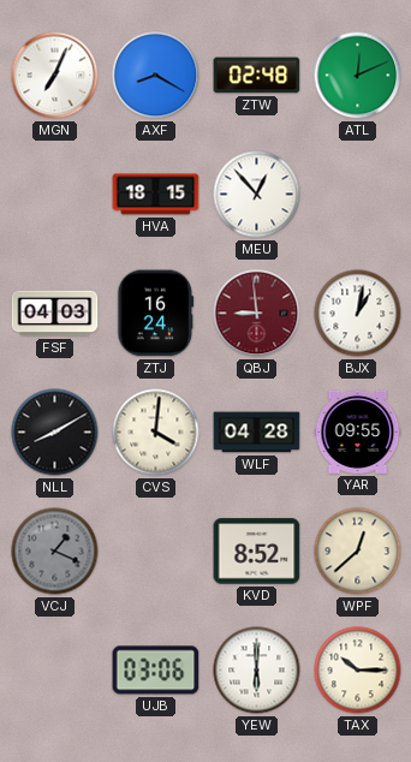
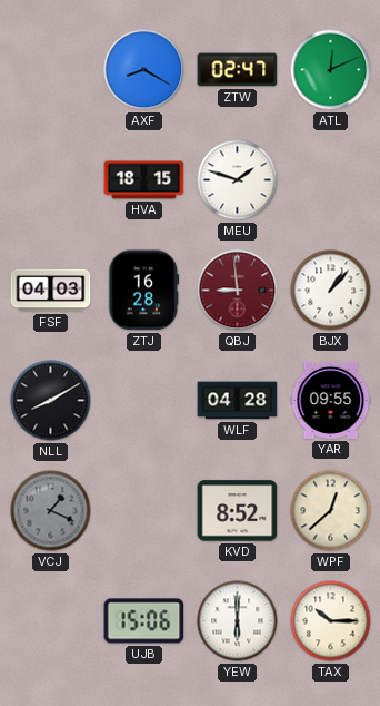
MGN: 7:04 -> none
ZTW: 02:48 -> 02:47
MEU: 12:53 -> 1:48
ZTJ: 16:24 -> 16:28
BJX: 1:02 -> 1:07
CVS: 4:01 -> none
UJB: 03:06 -> 15:06
